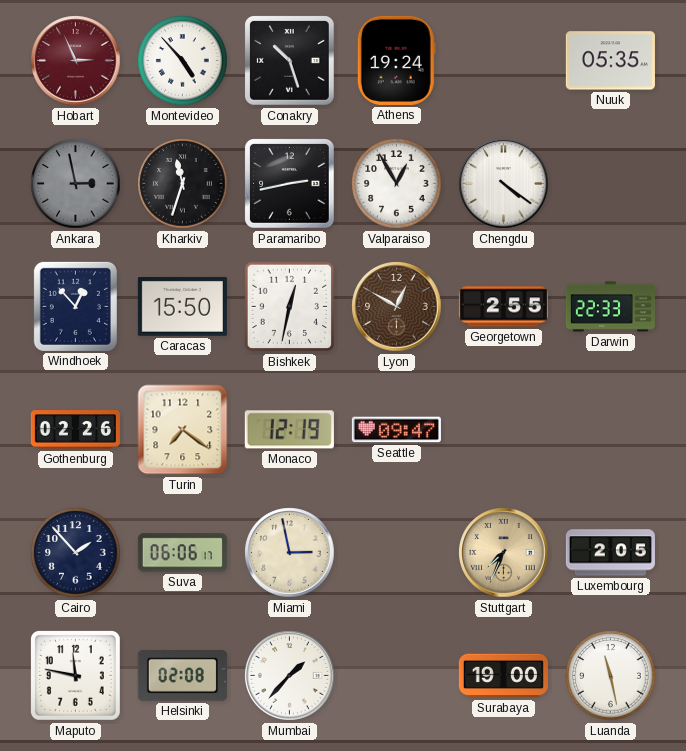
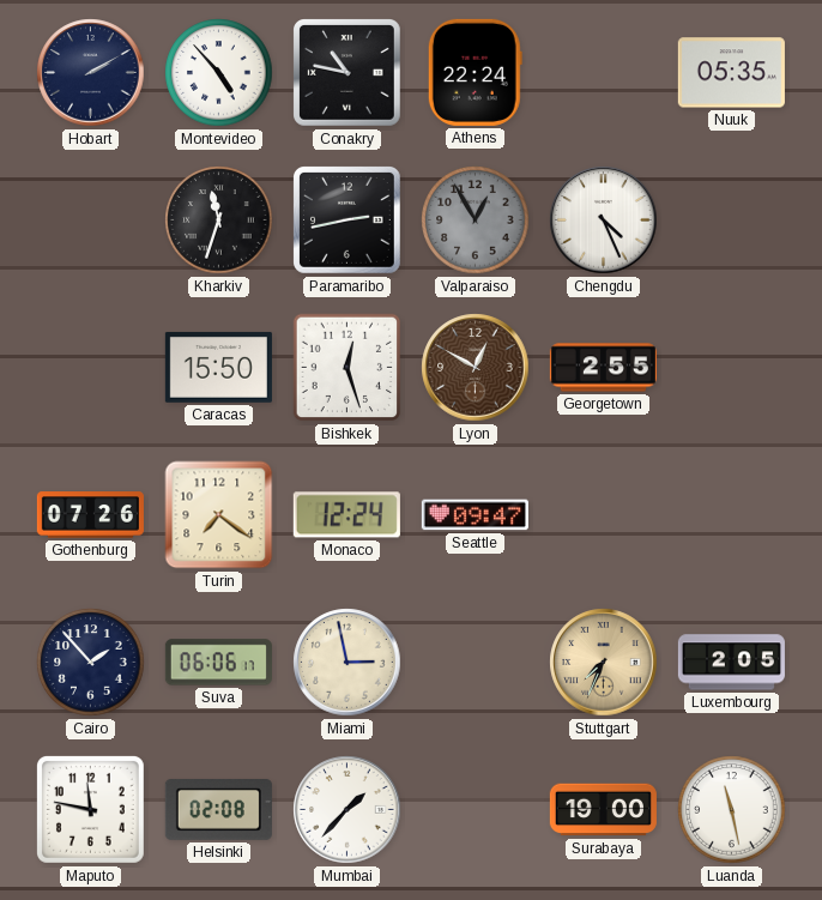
Hobart: 2:56 -> 2:10
Hobart dial: burgundy -> navy
Conakry: 10:27 -> 10:47
Athens: 19:24 -> 22:24
Ankara: 2:58 -> none
Valparaiso dial: white -> grey
Chengdu: 4:21 -> 4:26
Windhoek: 12:53 -> none
Bishkek: 12:32 -> 12:27
Darwin: 22:33 -> none
Gothenburg: 02:26 -> 07:26
Monaco: 12:19 -> 12:24
